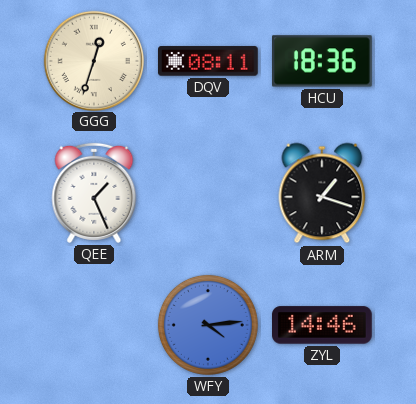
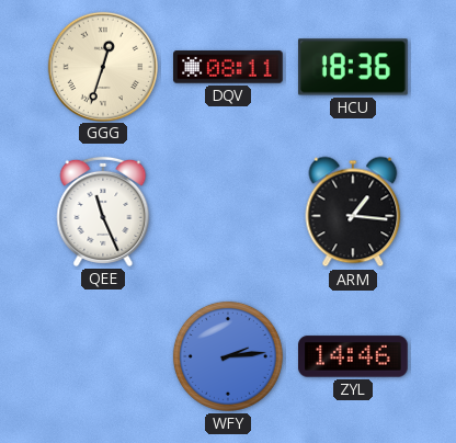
QEE: 1:26 -> 11:26
ARM: 1:18 -> 1:16
WFY: 4:14 -> 2:14
